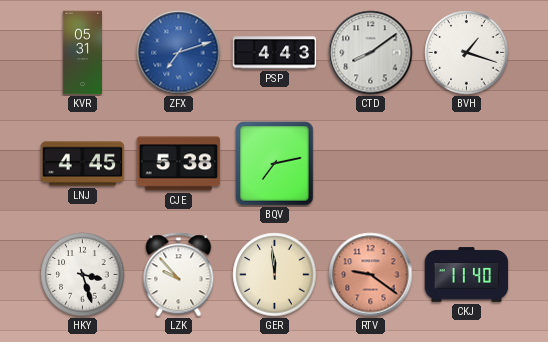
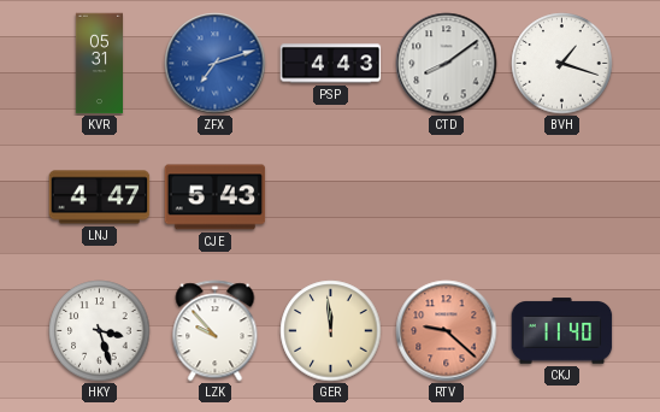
LNJ: 4:45 -> 4:47
CJE: 5:38 -> 5:43
BQV: 7:13 -> none
RTV: 9:21 -> 9:22
